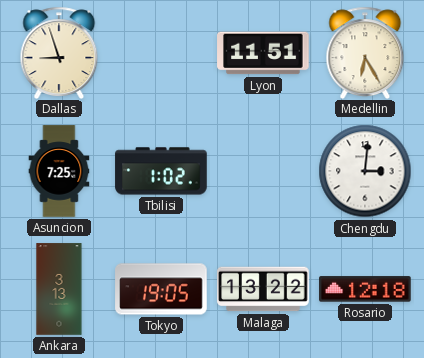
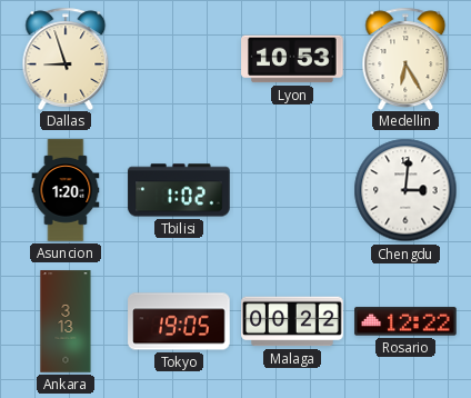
Lyon: 11:51 -> 10:53
Asuncion: 7:25 -> 1:20
Malaga: 13:22 -> 00:22
Rosario: 12:18 -> 12:22
